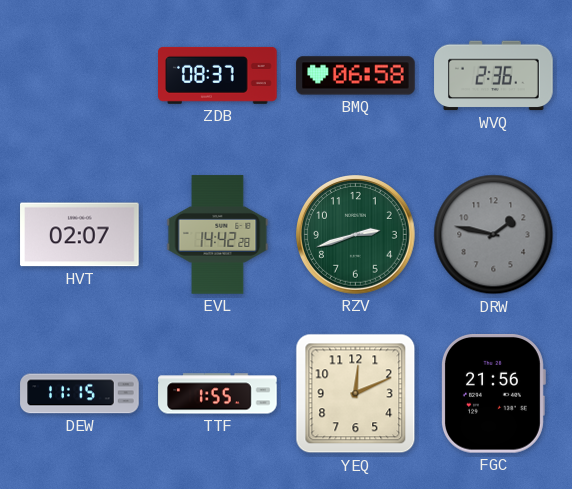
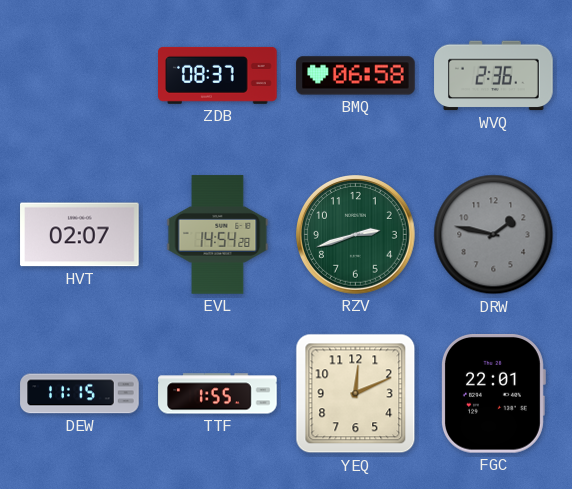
EVL: 14:42 -> 14:54
FGC: 21:56 -> 22:01
